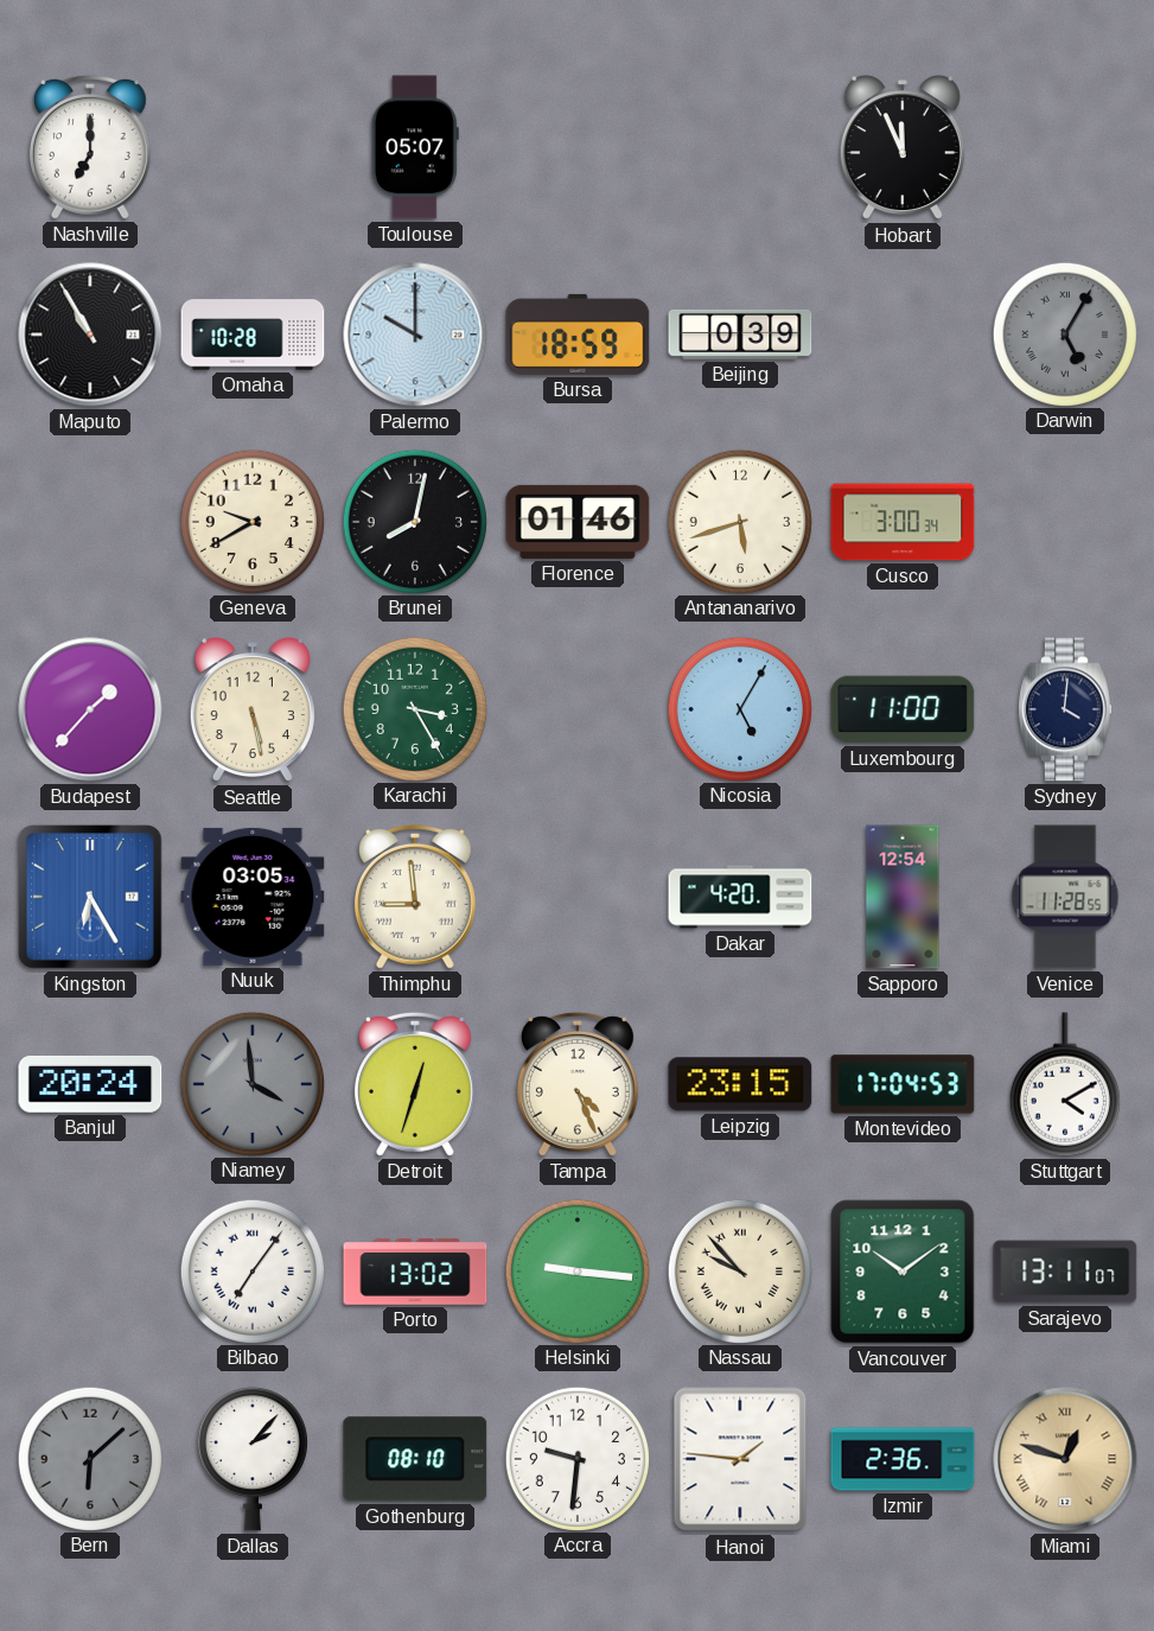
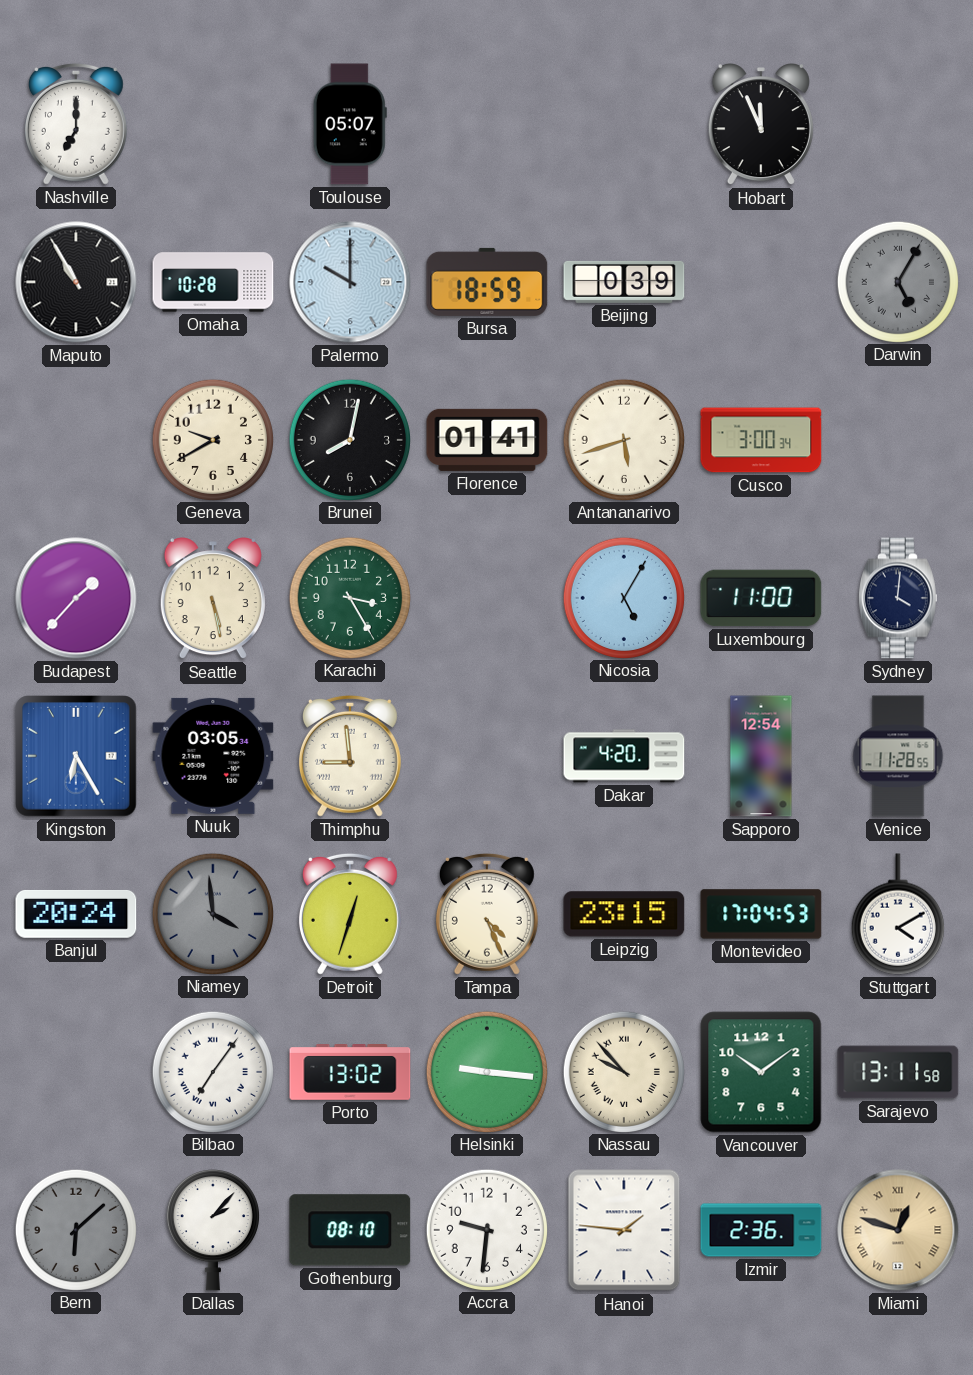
Florence: 01:46 -> 01:41
Sarajevo: 13:11:07 -> 13:11:58
